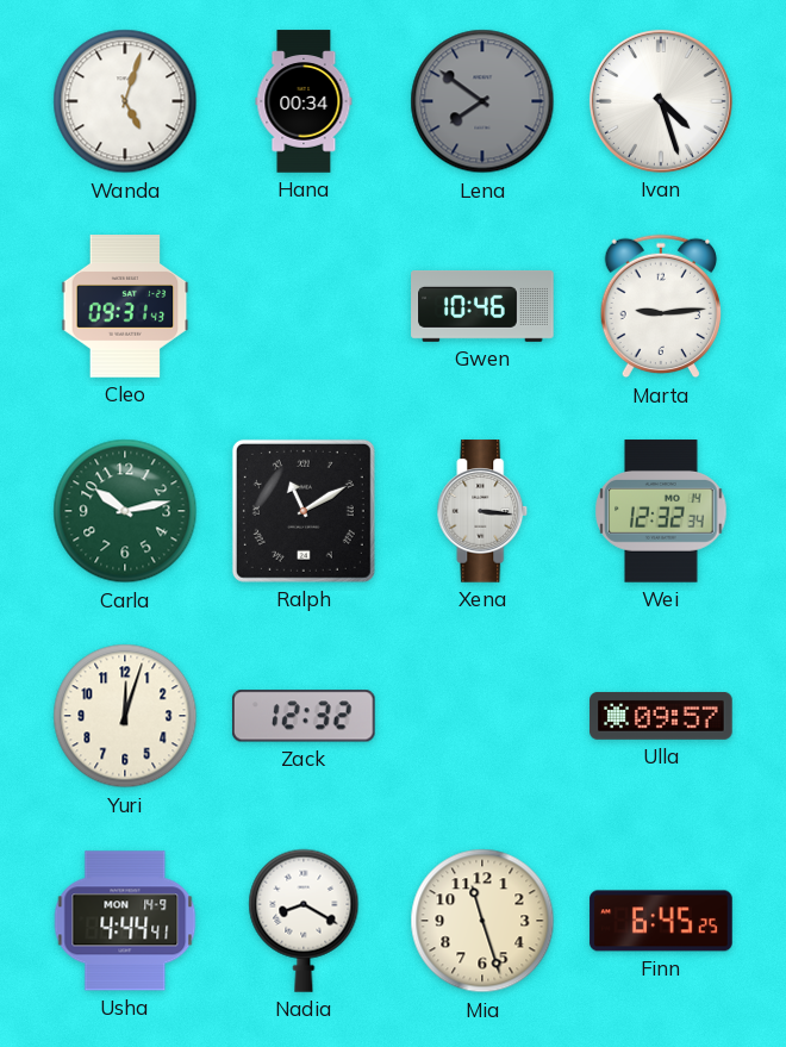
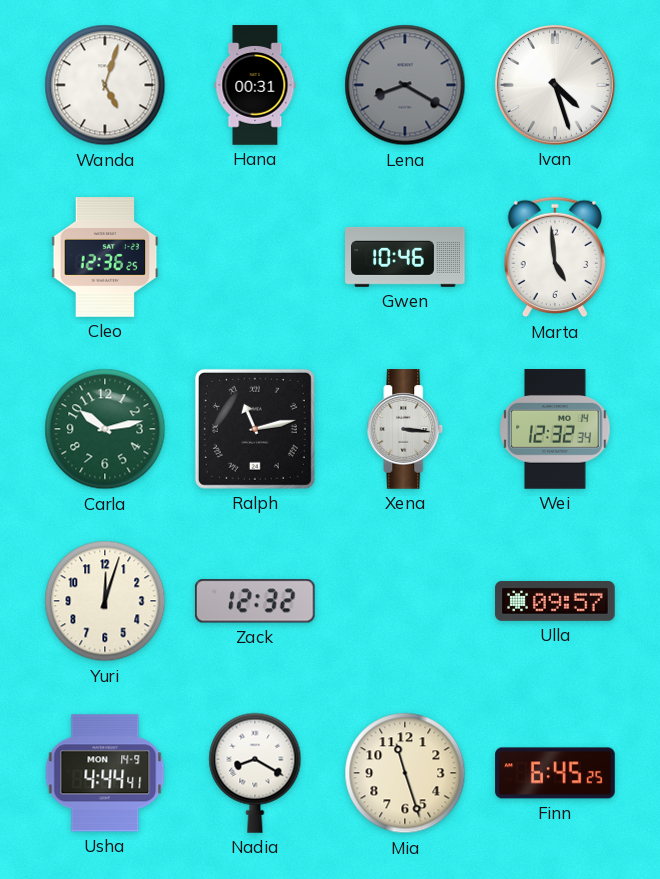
Hana: 00:34 -> 00:31
Lena: 7:51 -> 8:20
Cleo: 09:31 -> 12:36
Marta: 9:14 -> 4:59
Ralph: 11:10 -> 11:13
